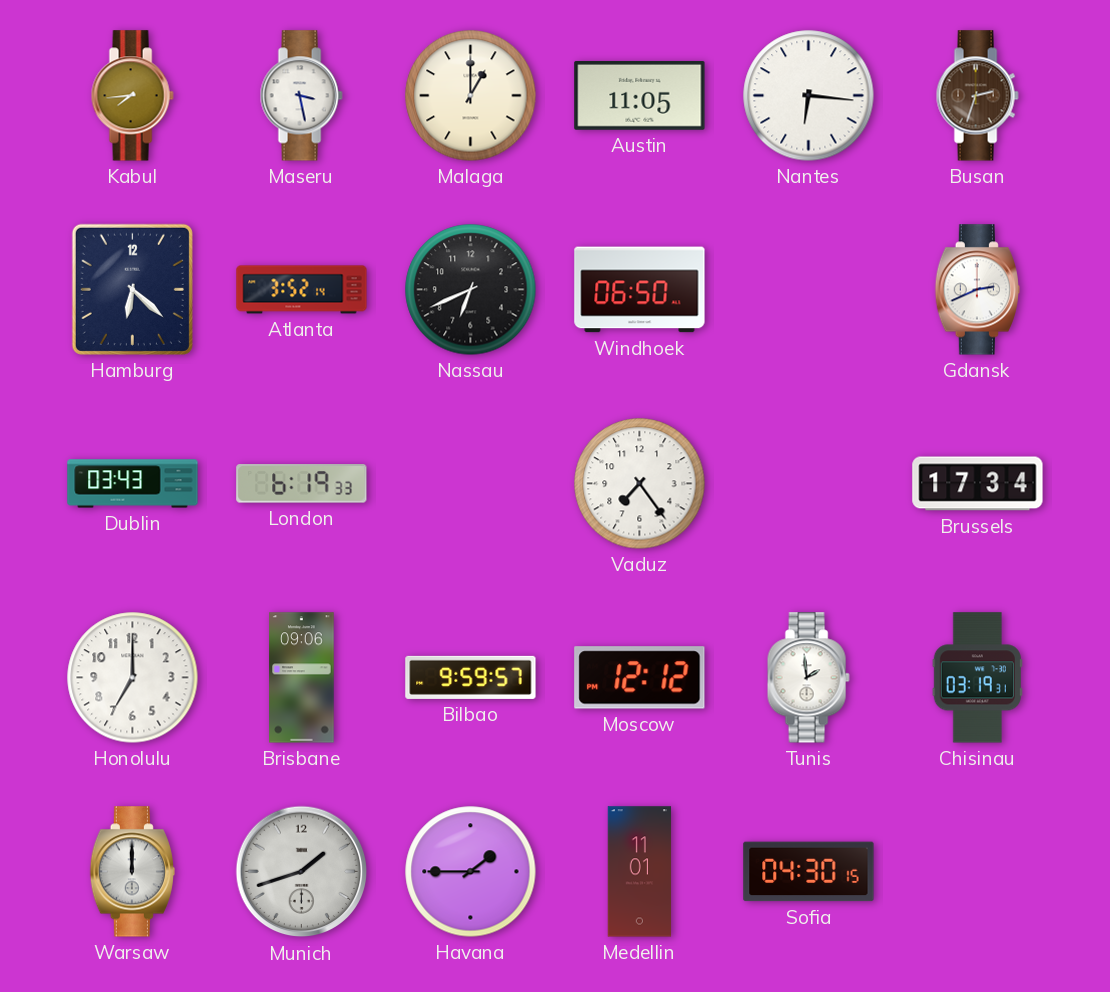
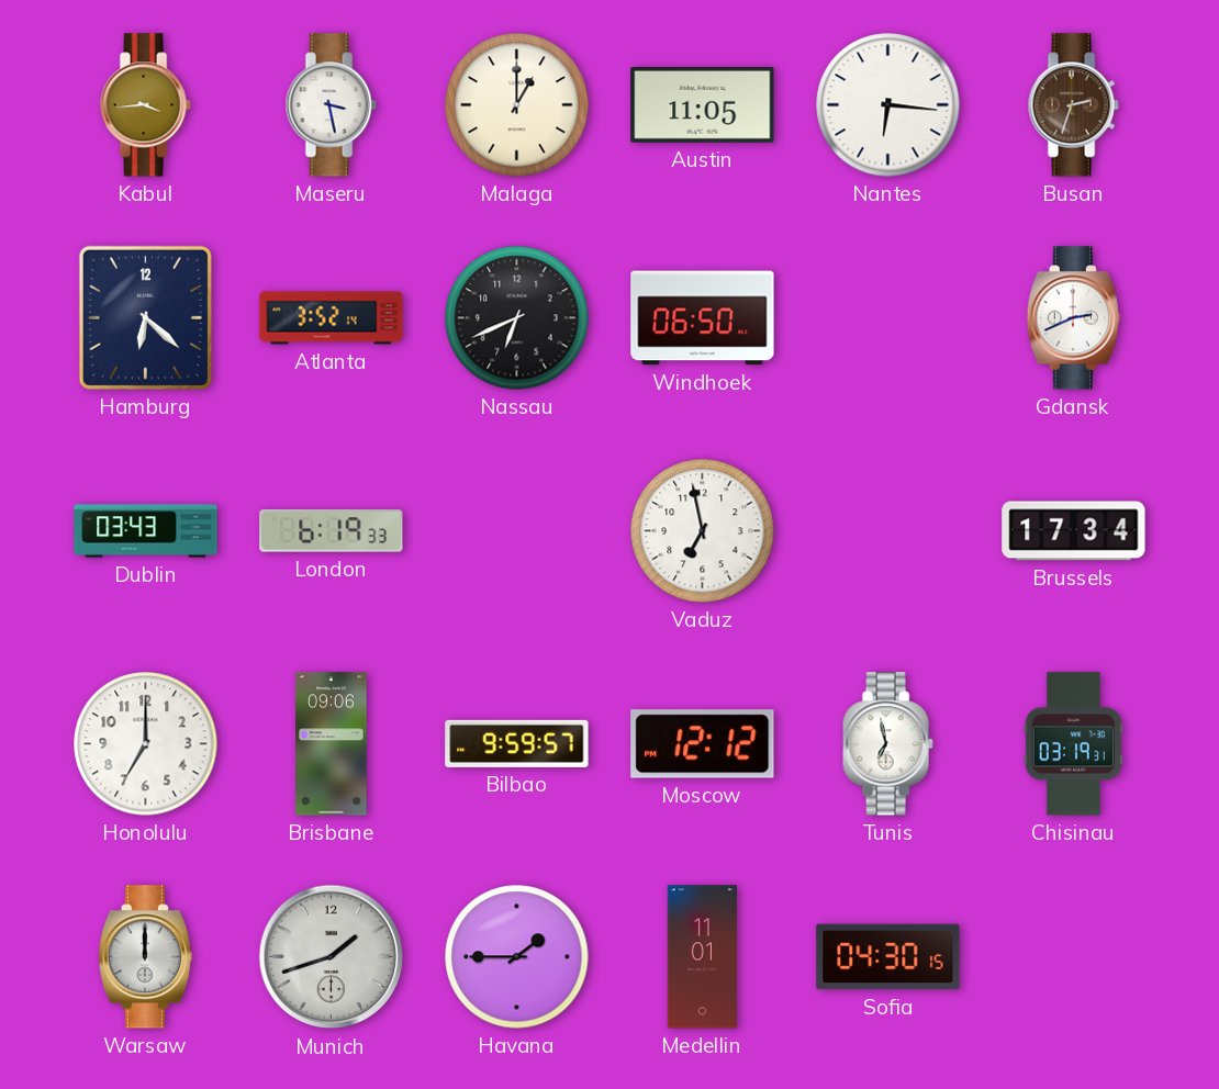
Kabul: 7:44 -> 3:44
Vaduz: 7:24 -> 6:58
Tunis: 1:59 -> 6:58
